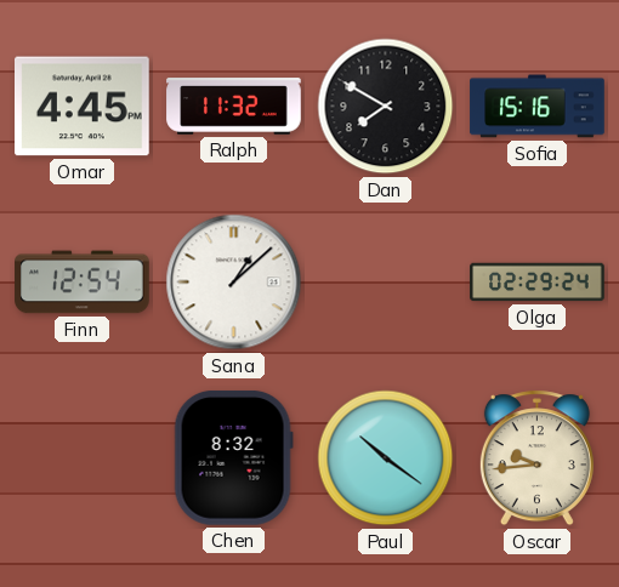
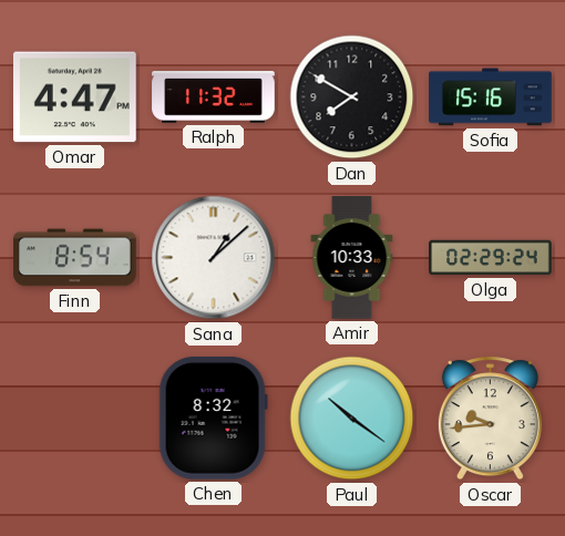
Omar: 4:45 -> 4:47
Finn: 12:54 -> 8:54
Amir: none -> 10:33
